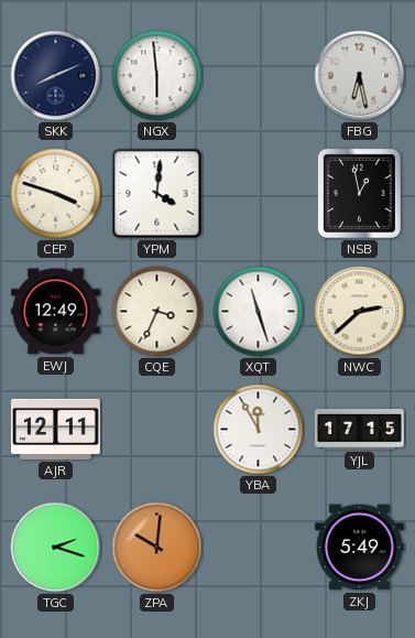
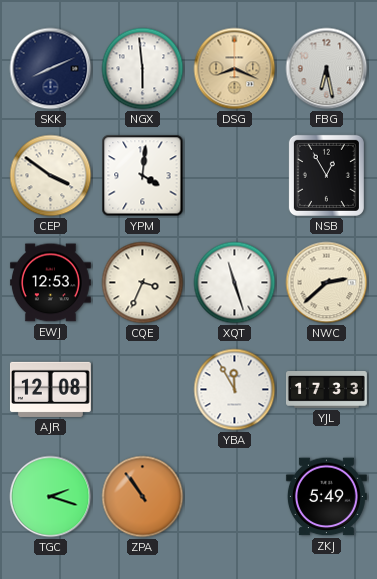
DSG: none -> 8:19
CEP: 3:48 -> 3:51
NSB: 12:58 -> 12:55
EWJ: 12:49 -> 12:53
AJR: 12:11 -> 12:08
YJL: 17:15 -> 17:33
ZPA: 10:01 -> 10:54
